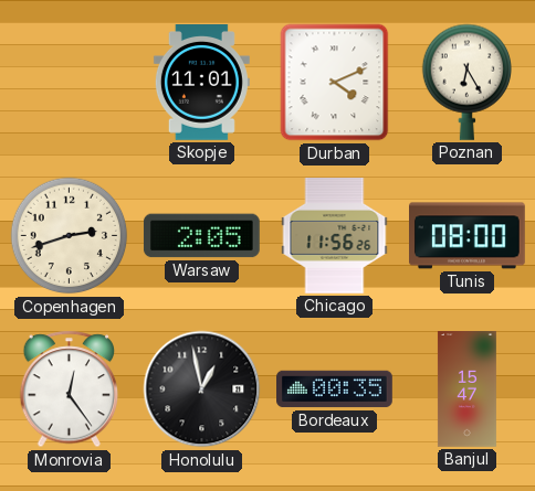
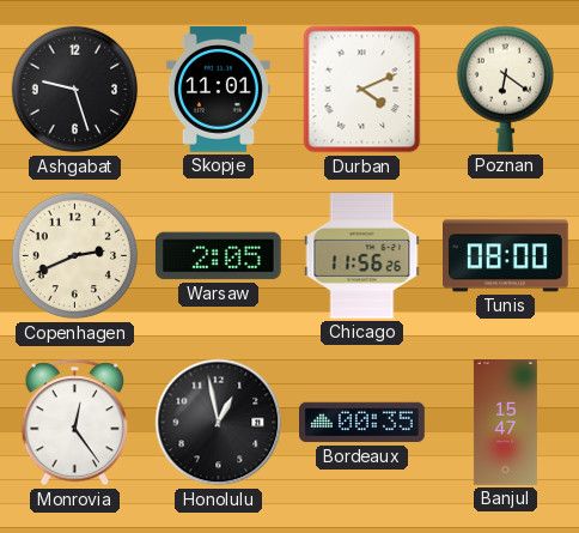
Ashgabat: none -> 9:27
Poznan: 6:25 -> 6:21
Copenhagen: 2:42 -> 2:41
